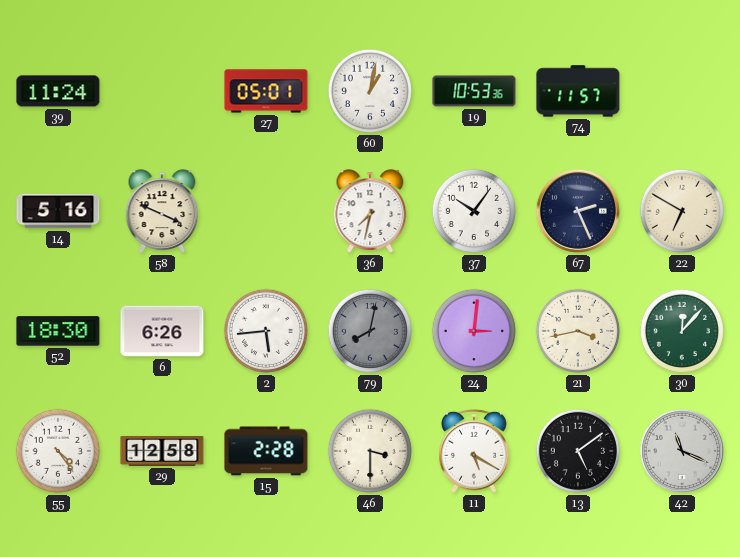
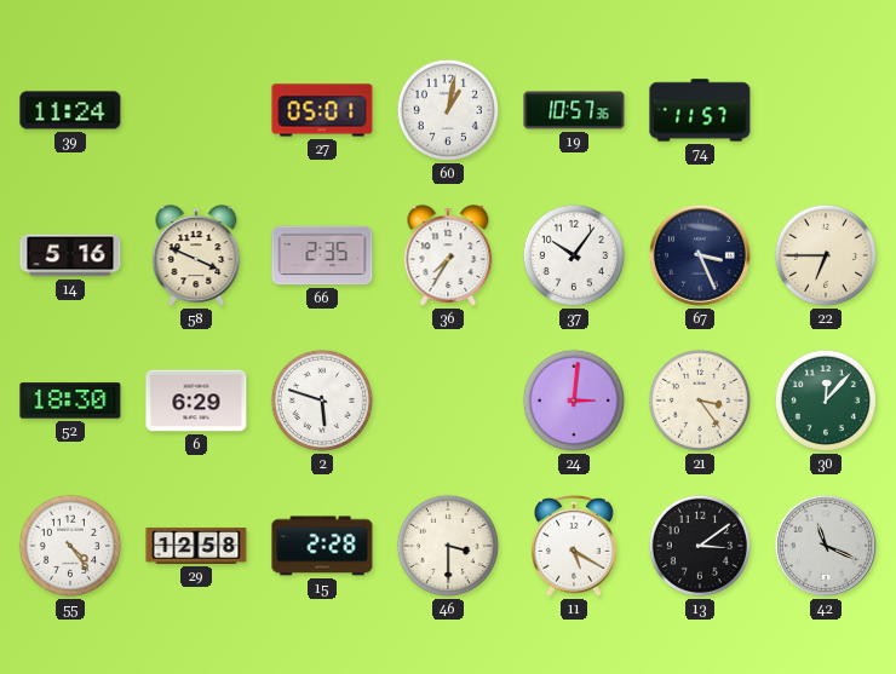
19: 10:53 -> 10:57
66: none -> 2:35
36: 7:32 -> 7:35
67: 2:26 -> 3:26
22: 6:50 -> 6:45
6: 6:26 -> 6:29
2: 5:44 -> 5:48
79: 8:02 -> none
21: 3:43 -> 3:24
13: 5:09 -> 3:09
